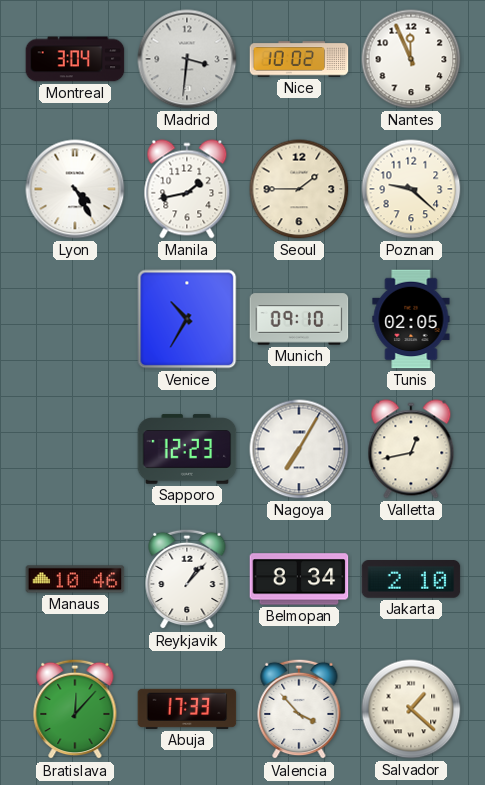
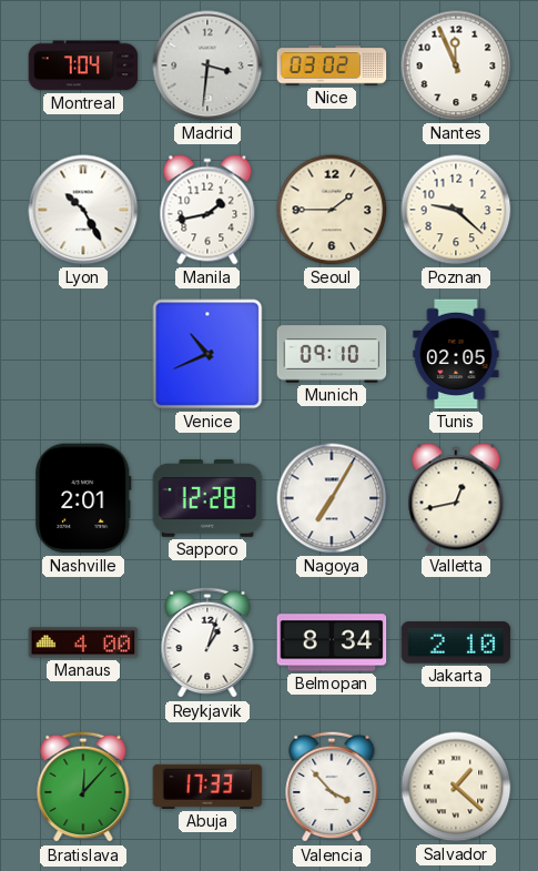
Montreal: 3:04 -> 7:04
Nice: 10:02 -> 03:02
Lyon: 4:25 -> 10:25
Venice: 10:35 -> 10:41
Nashville: none -> 2:01
Sapporo: 12:23 -> 12:28
Manaus: 10:46 -> 4:00
Reykjavik: 1:07 -> 1:03
